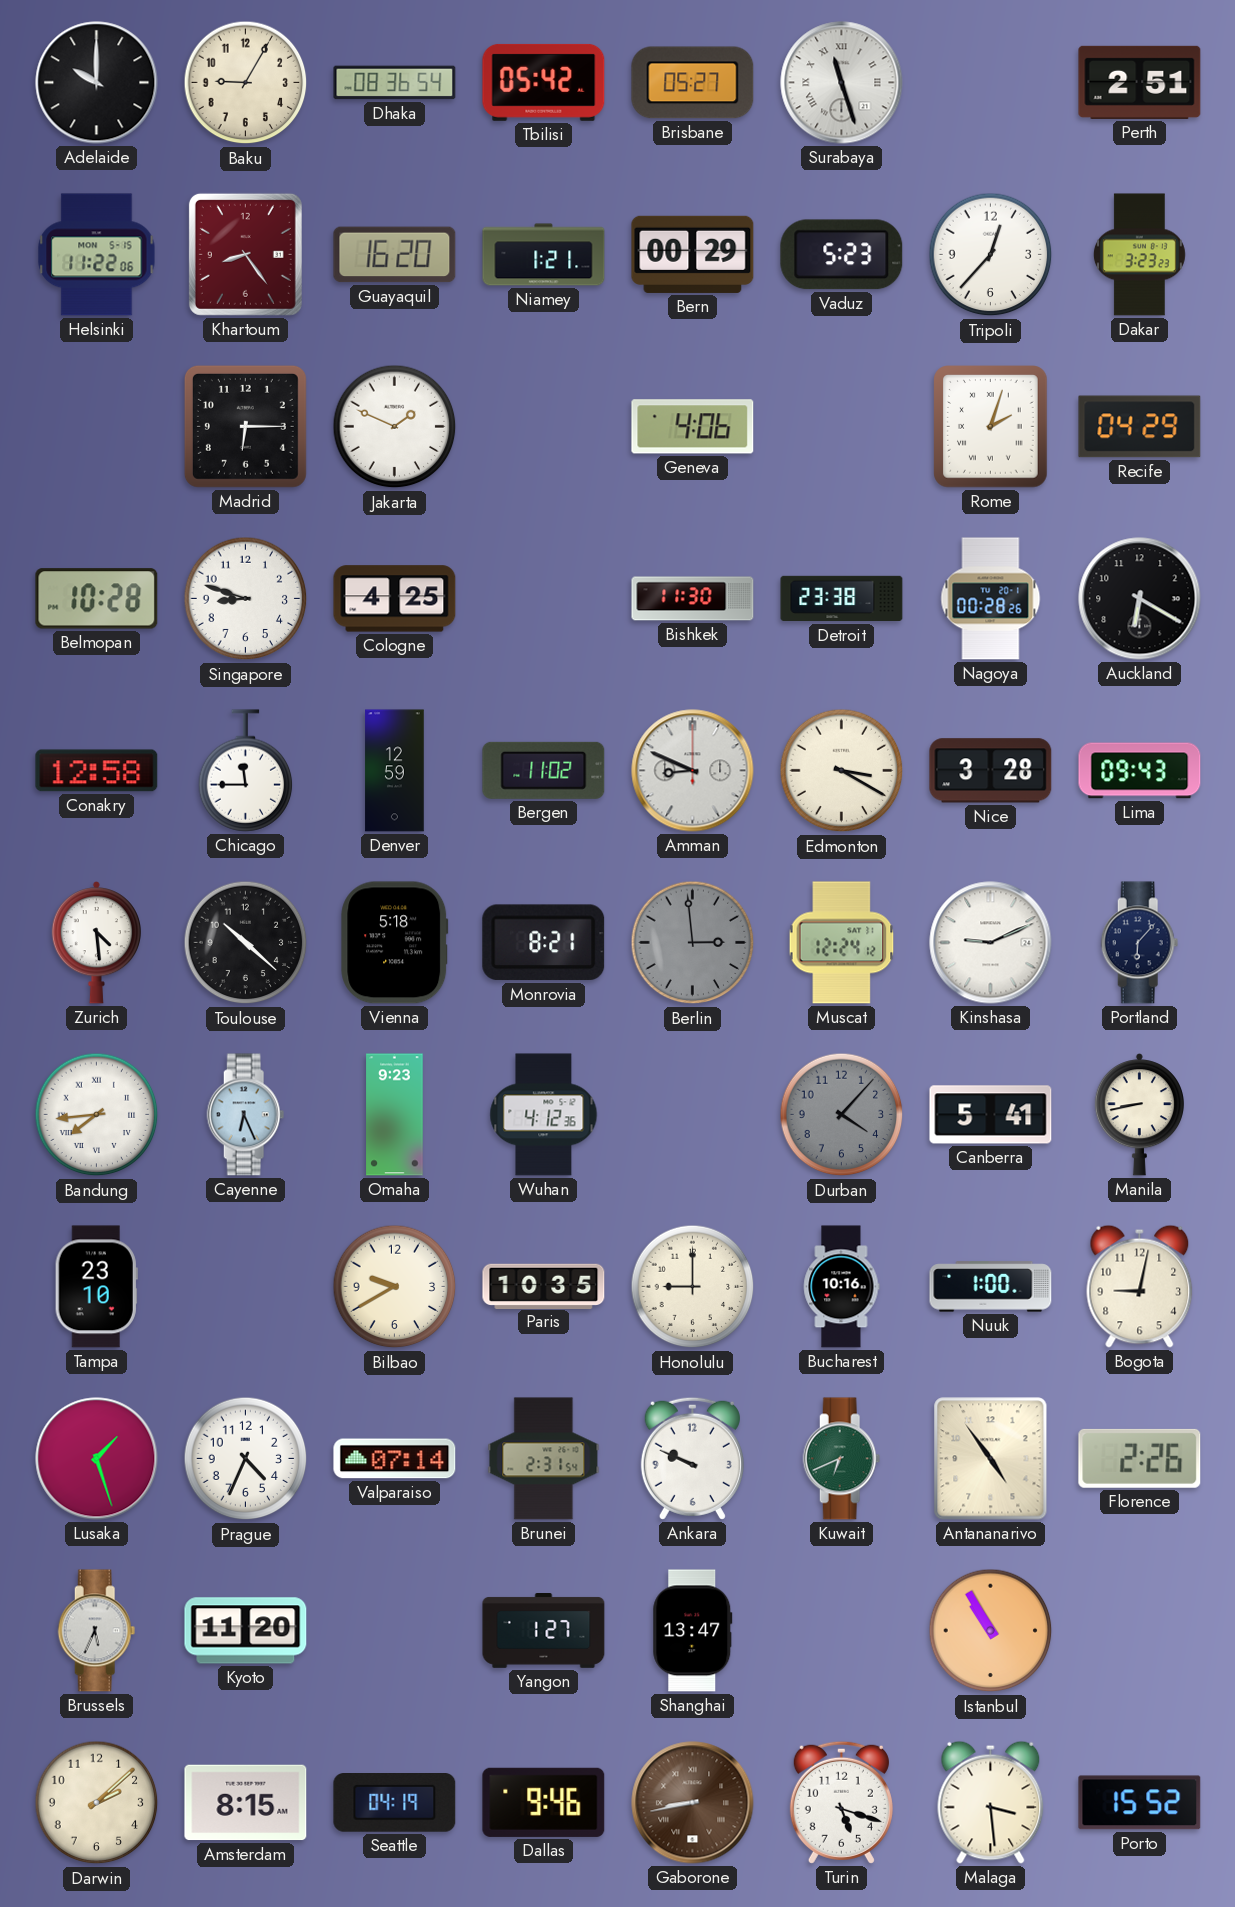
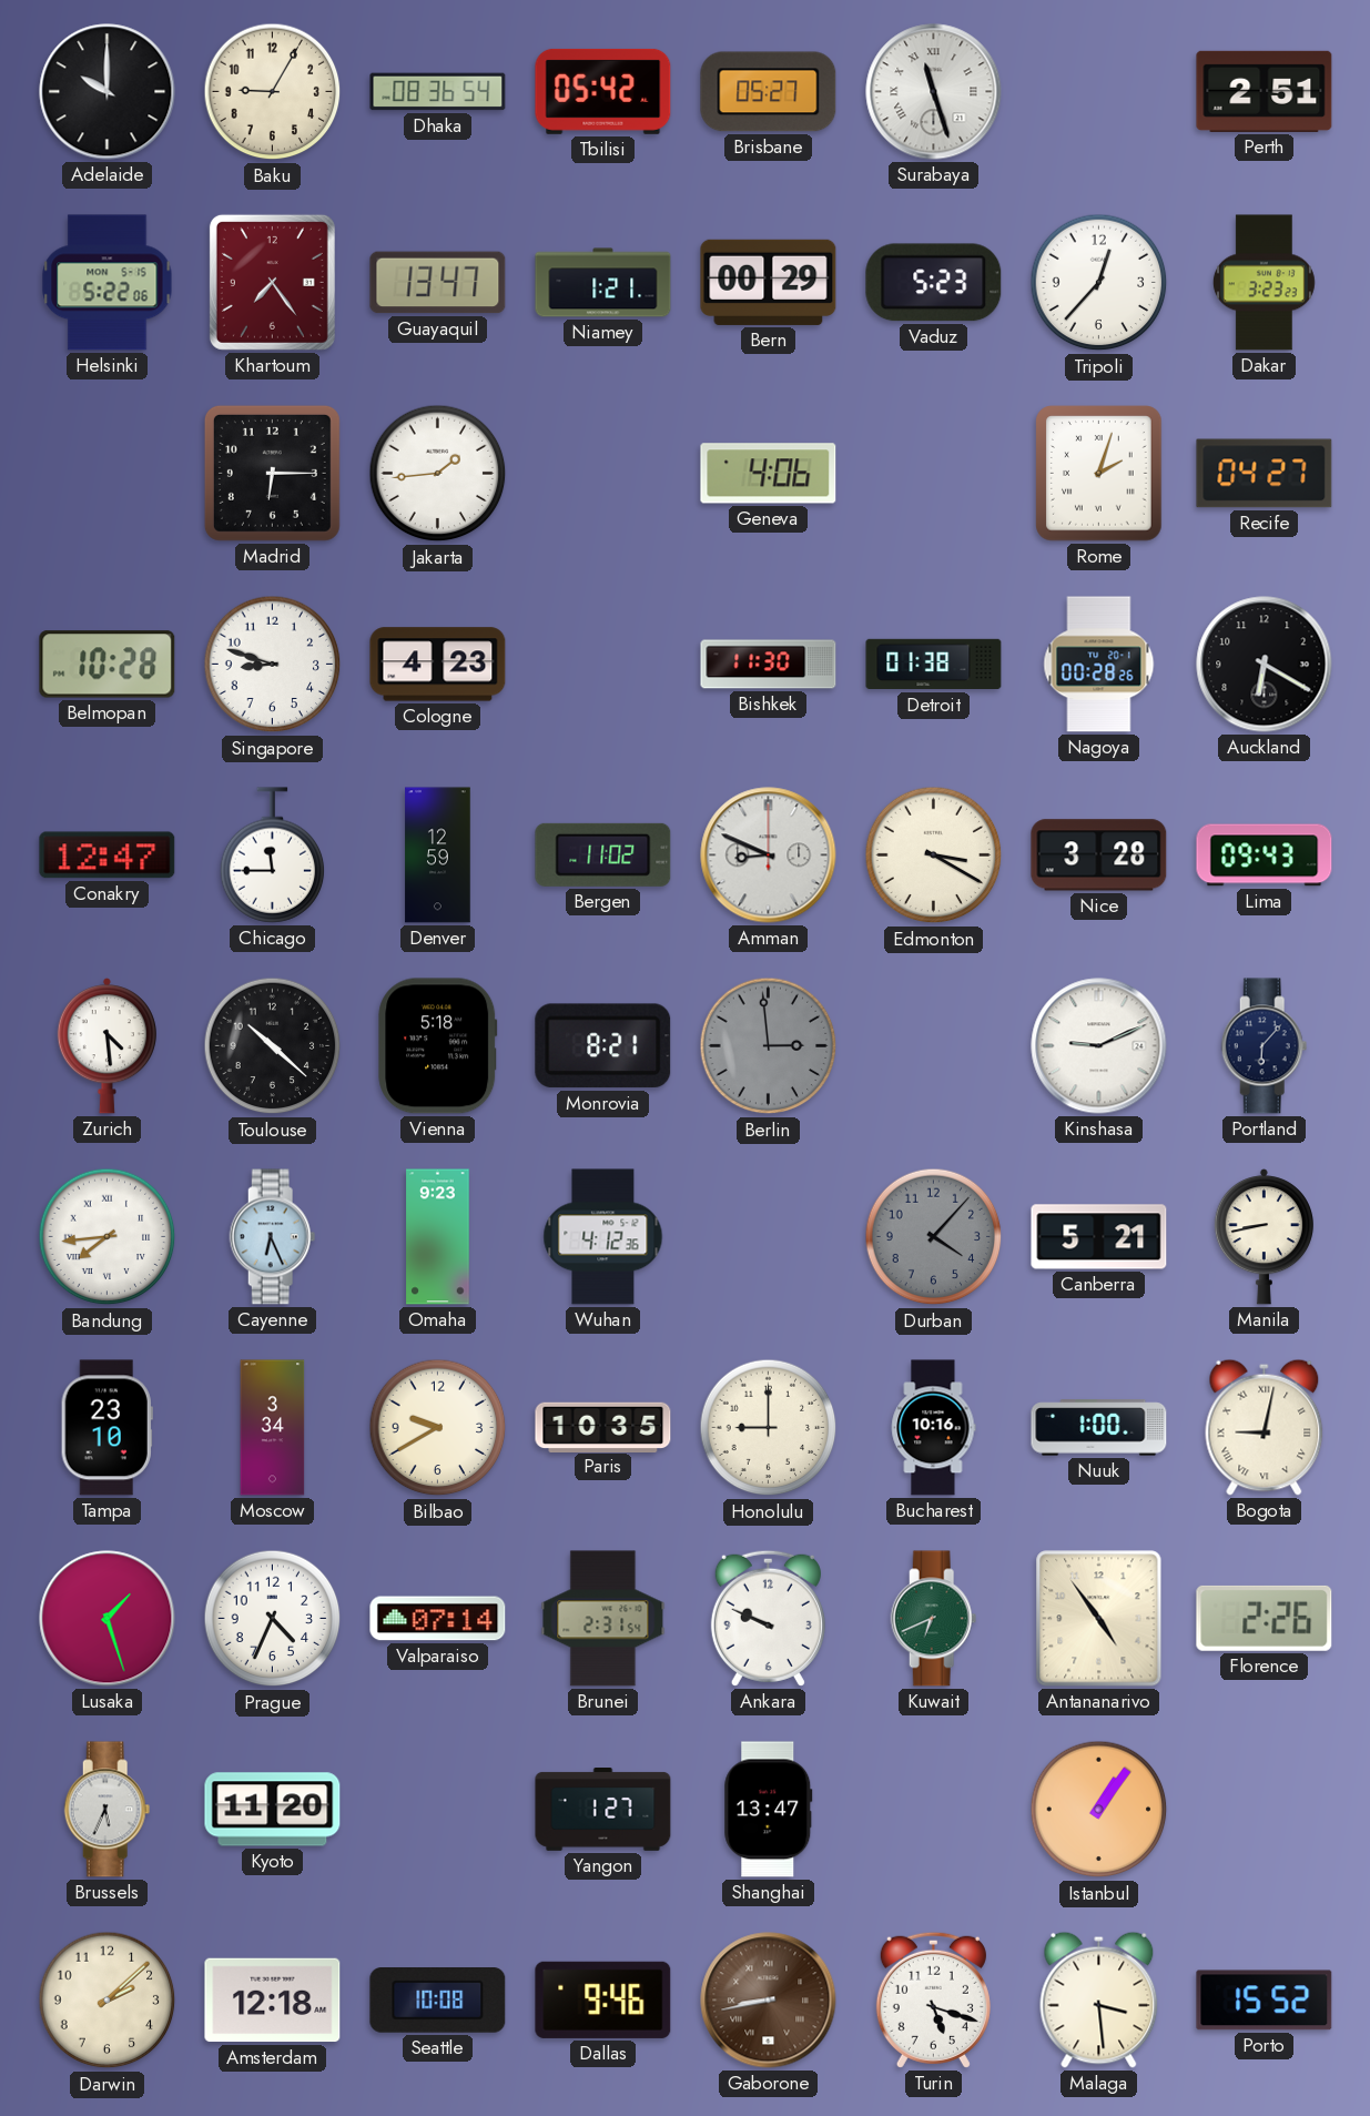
Helsinki: 11:22 -> 5:22
Khartoum: 8:24 -> 7:24
Guayaquil: 16:20 -> 13:47
Jakarta: 1:49 -> 1:44
Recife: 04:29 -> 04:27
Cologne: 4:25 -> 4:23
Detroit: 23:38 -> 01:38
Conakry: 12:58 -> 12:47
Muscat: 12:24 -> none
Canberra: 5:41 -> 5:21
Moscow: none -> 3:34
Bogota numerals: Arabic -> Roman
Istanbul: 10:55 -> 1:06
Amsterdam: 8:15 -> 12:18
Seattle: 04:19 -> 10:08
